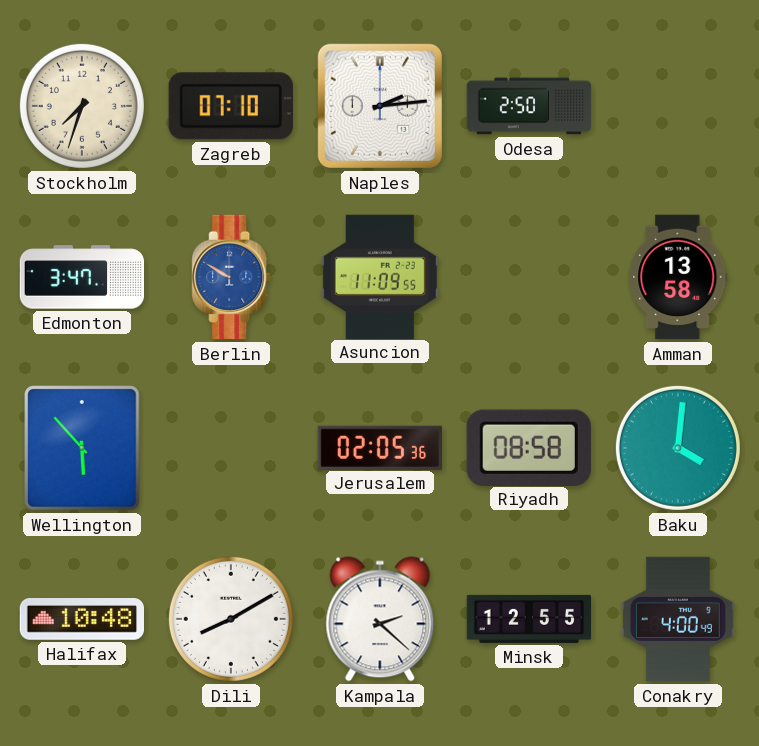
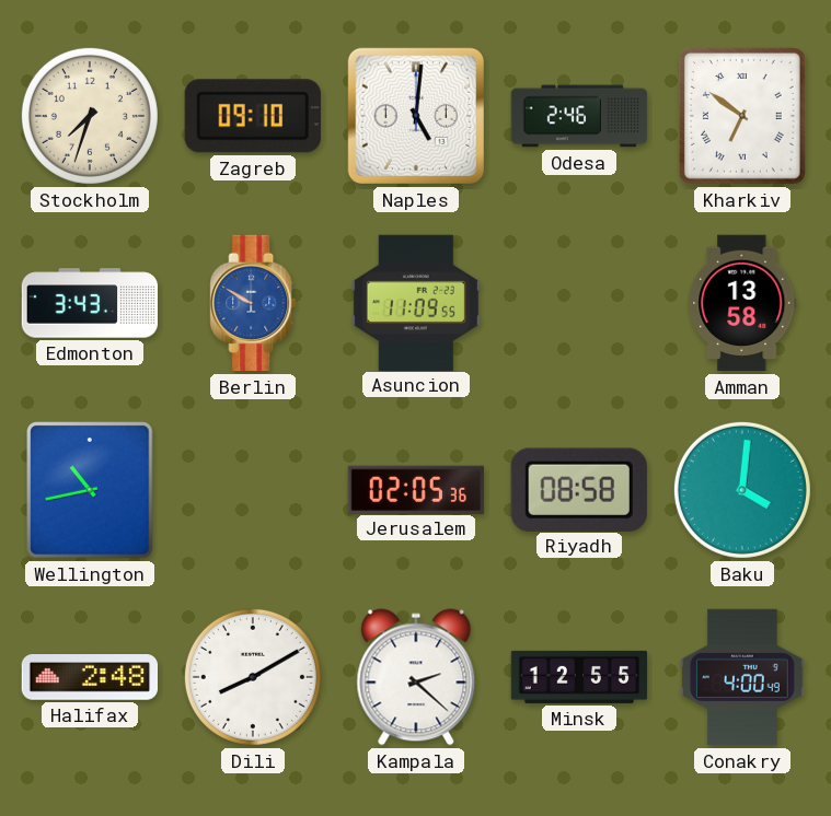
Zagreb: 07:10 -> 09:10
Naples: 2:14 -> 5:01
Odesa: 2:50 -> 2:46
Kharkiv: none -> 6:51
Edmonton: 3:47 -> 3:43
Wellington: 5:53 -> 10:43
Halifax: 10:48 -> 2:48
